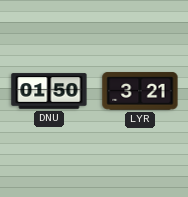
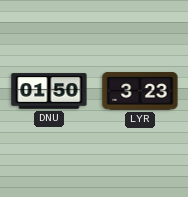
LYR: 3:21 -> 3:23
